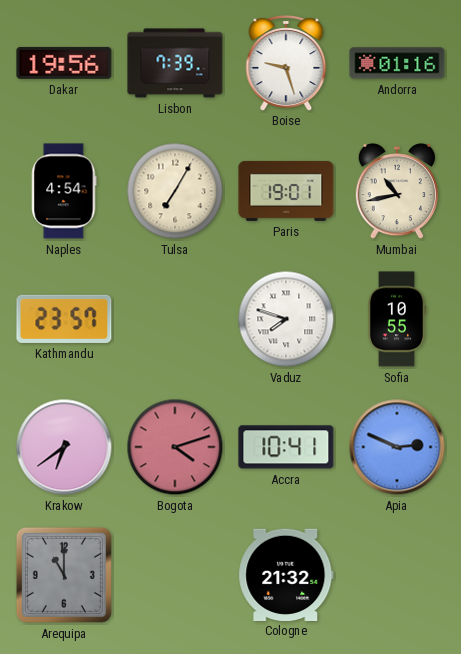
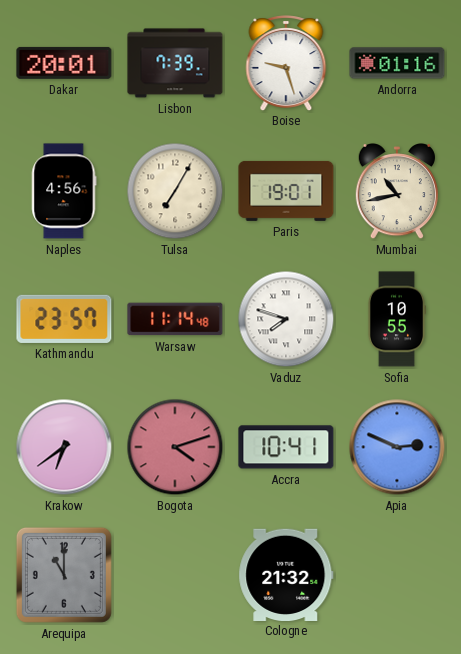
Dakar: 19:56 -> 20:01
Naples: 4:54 -> 4:56
Warsaw: none -> 11:14
